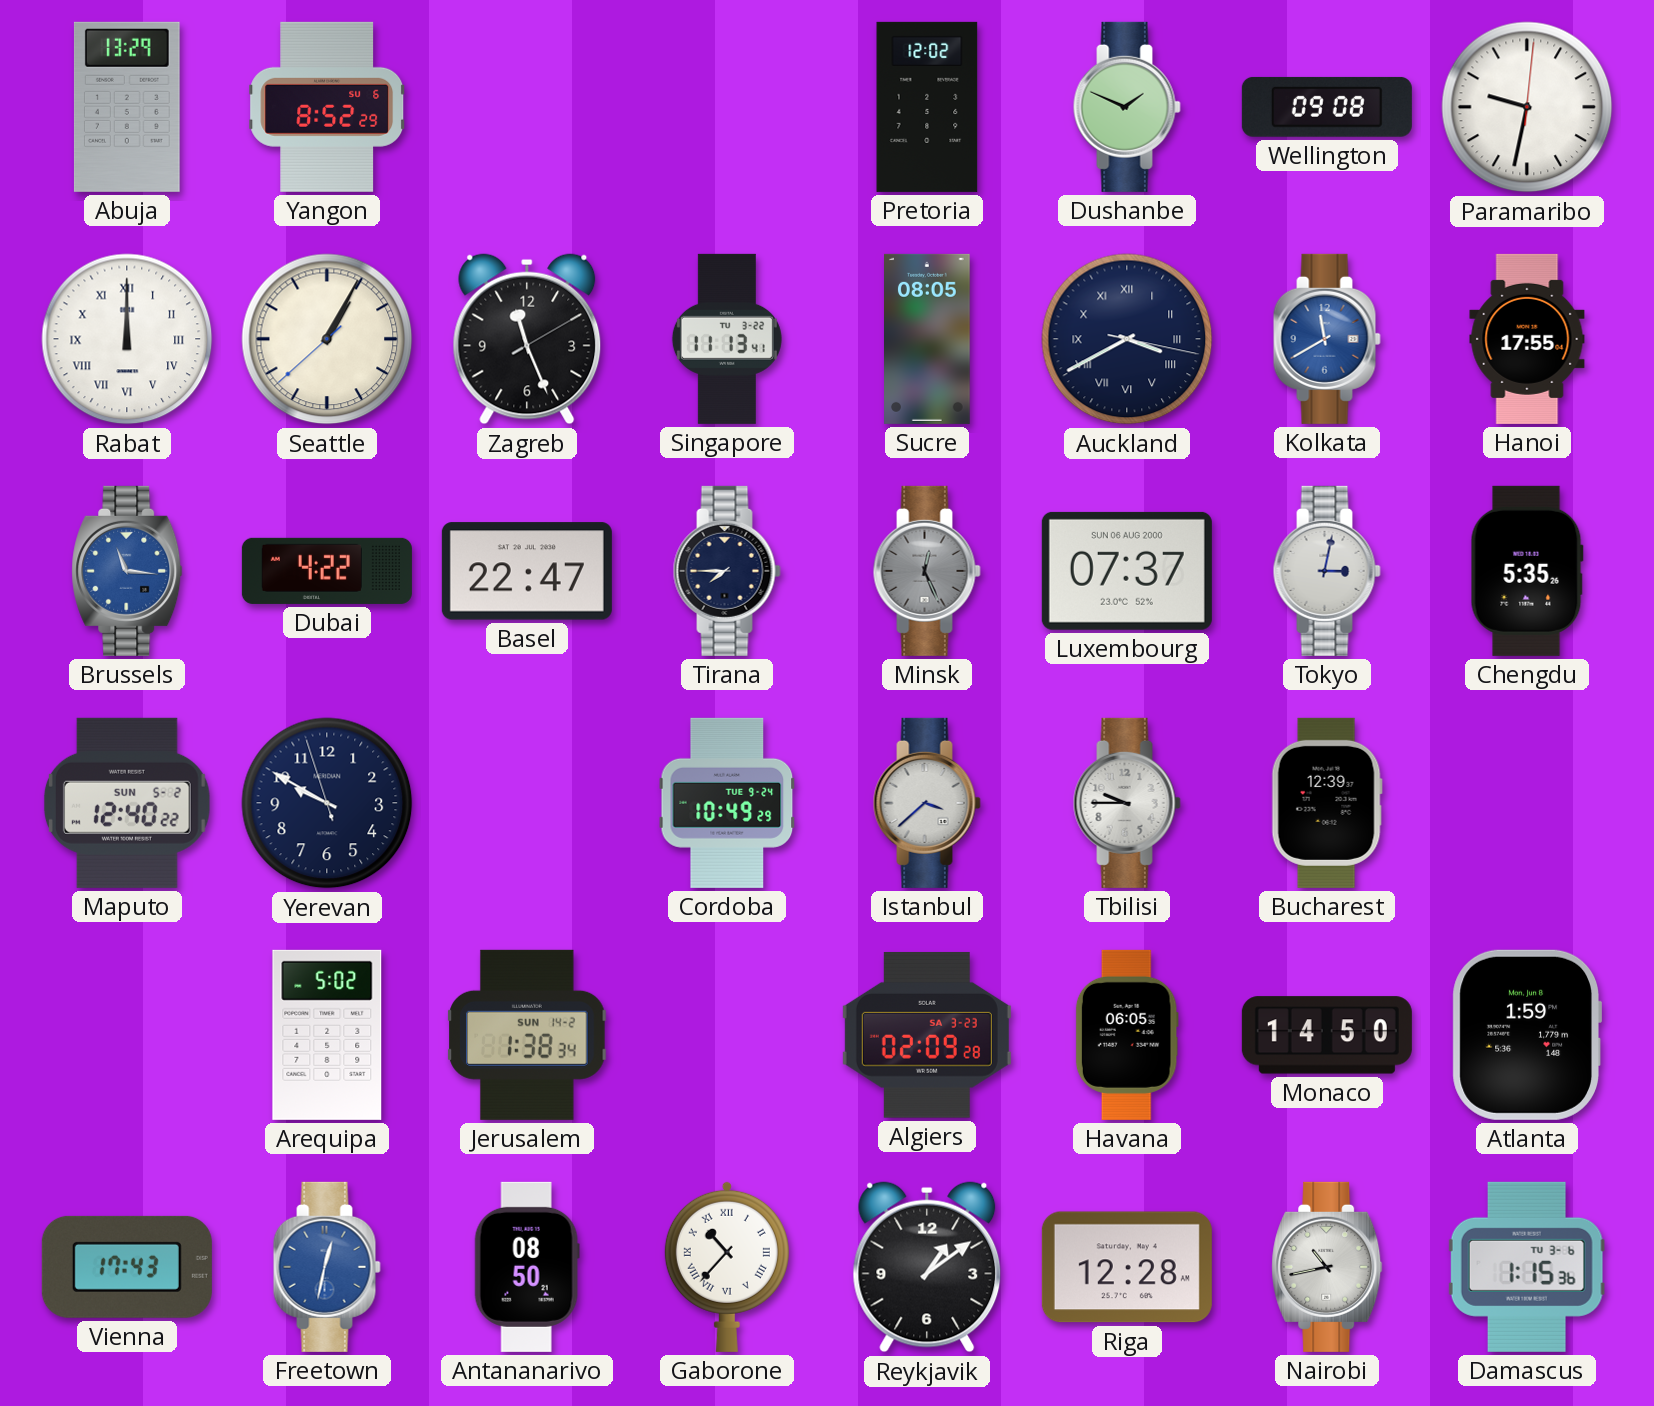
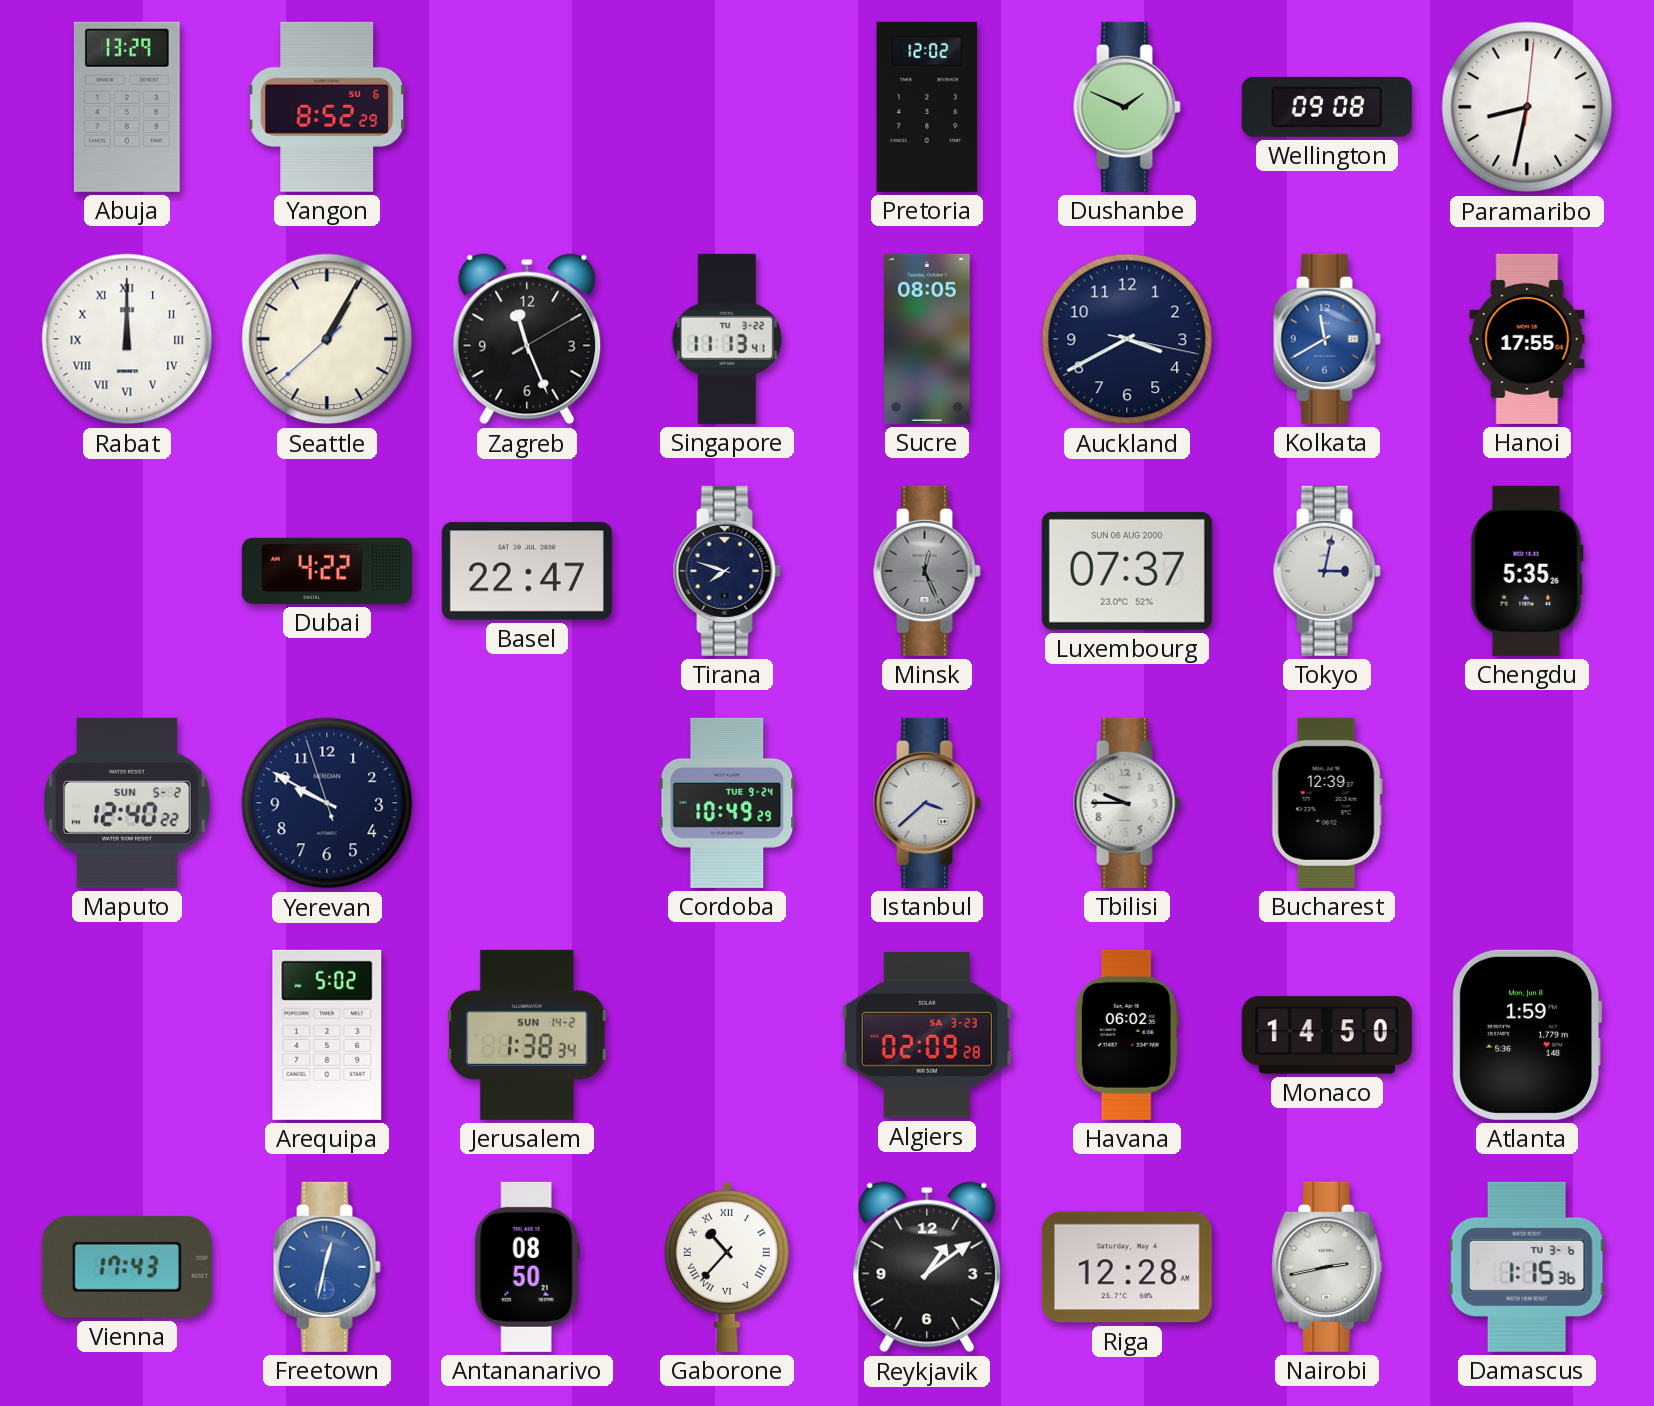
Paramaribo: 9:32 -> 8:32
Auckland numerals: Roman -> Arabic
Brussels: 11:16 -> none
Tirana: 7:45 -> 7:48
Havana: 06:05 -> 06:02
Nairobi: 10:43 -> 2:43
